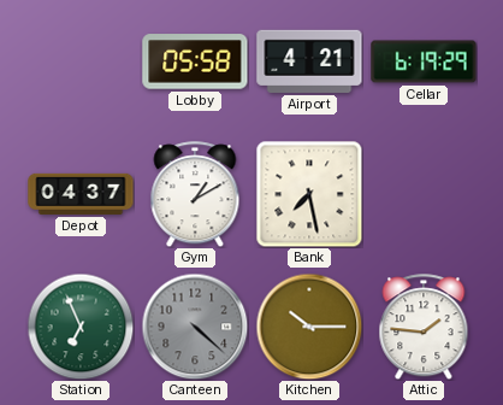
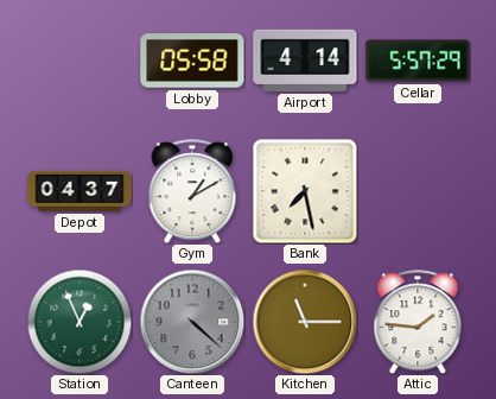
Airport: 4:21 -> 4:14
Cellar: 6:19 -> 5:57
Station: 6:56 -> 12:56
Kitchen: 10:15 -> 11:15
